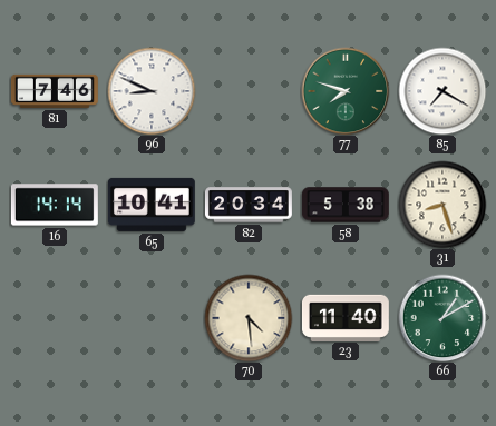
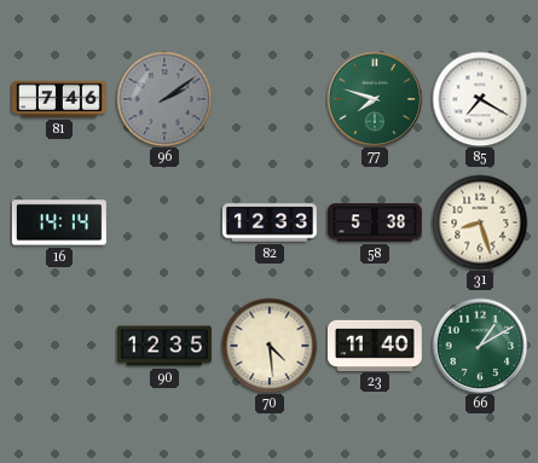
96: 8:49 -> 2:09
96 dial: white -> grey
65: 10:41 -> none
82: 20:34 -> 12:33
90: none -> 12:35
